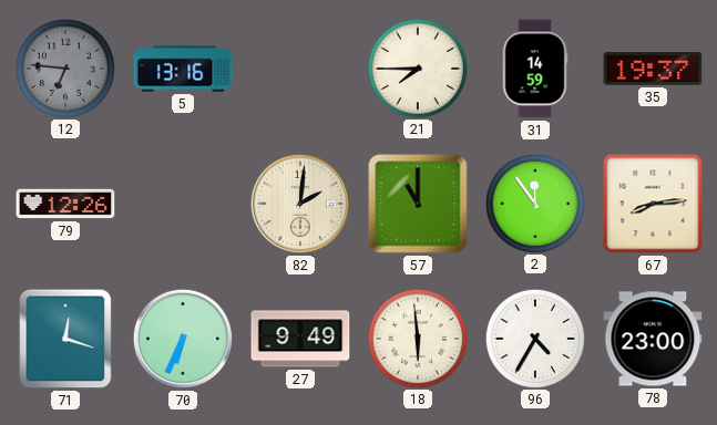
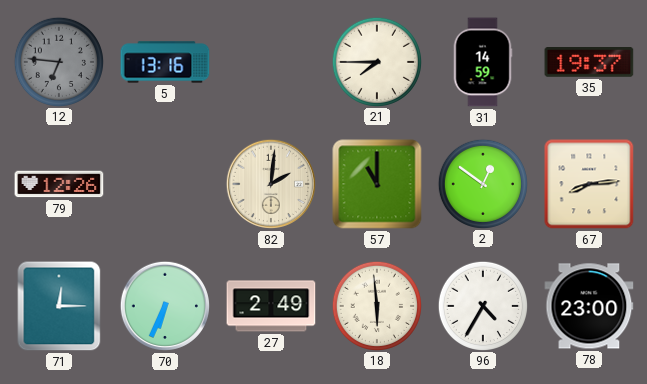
2: 11:54 -> 12:51
71: 12:18 -> 12:15
27: 9:49 -> 2:49
